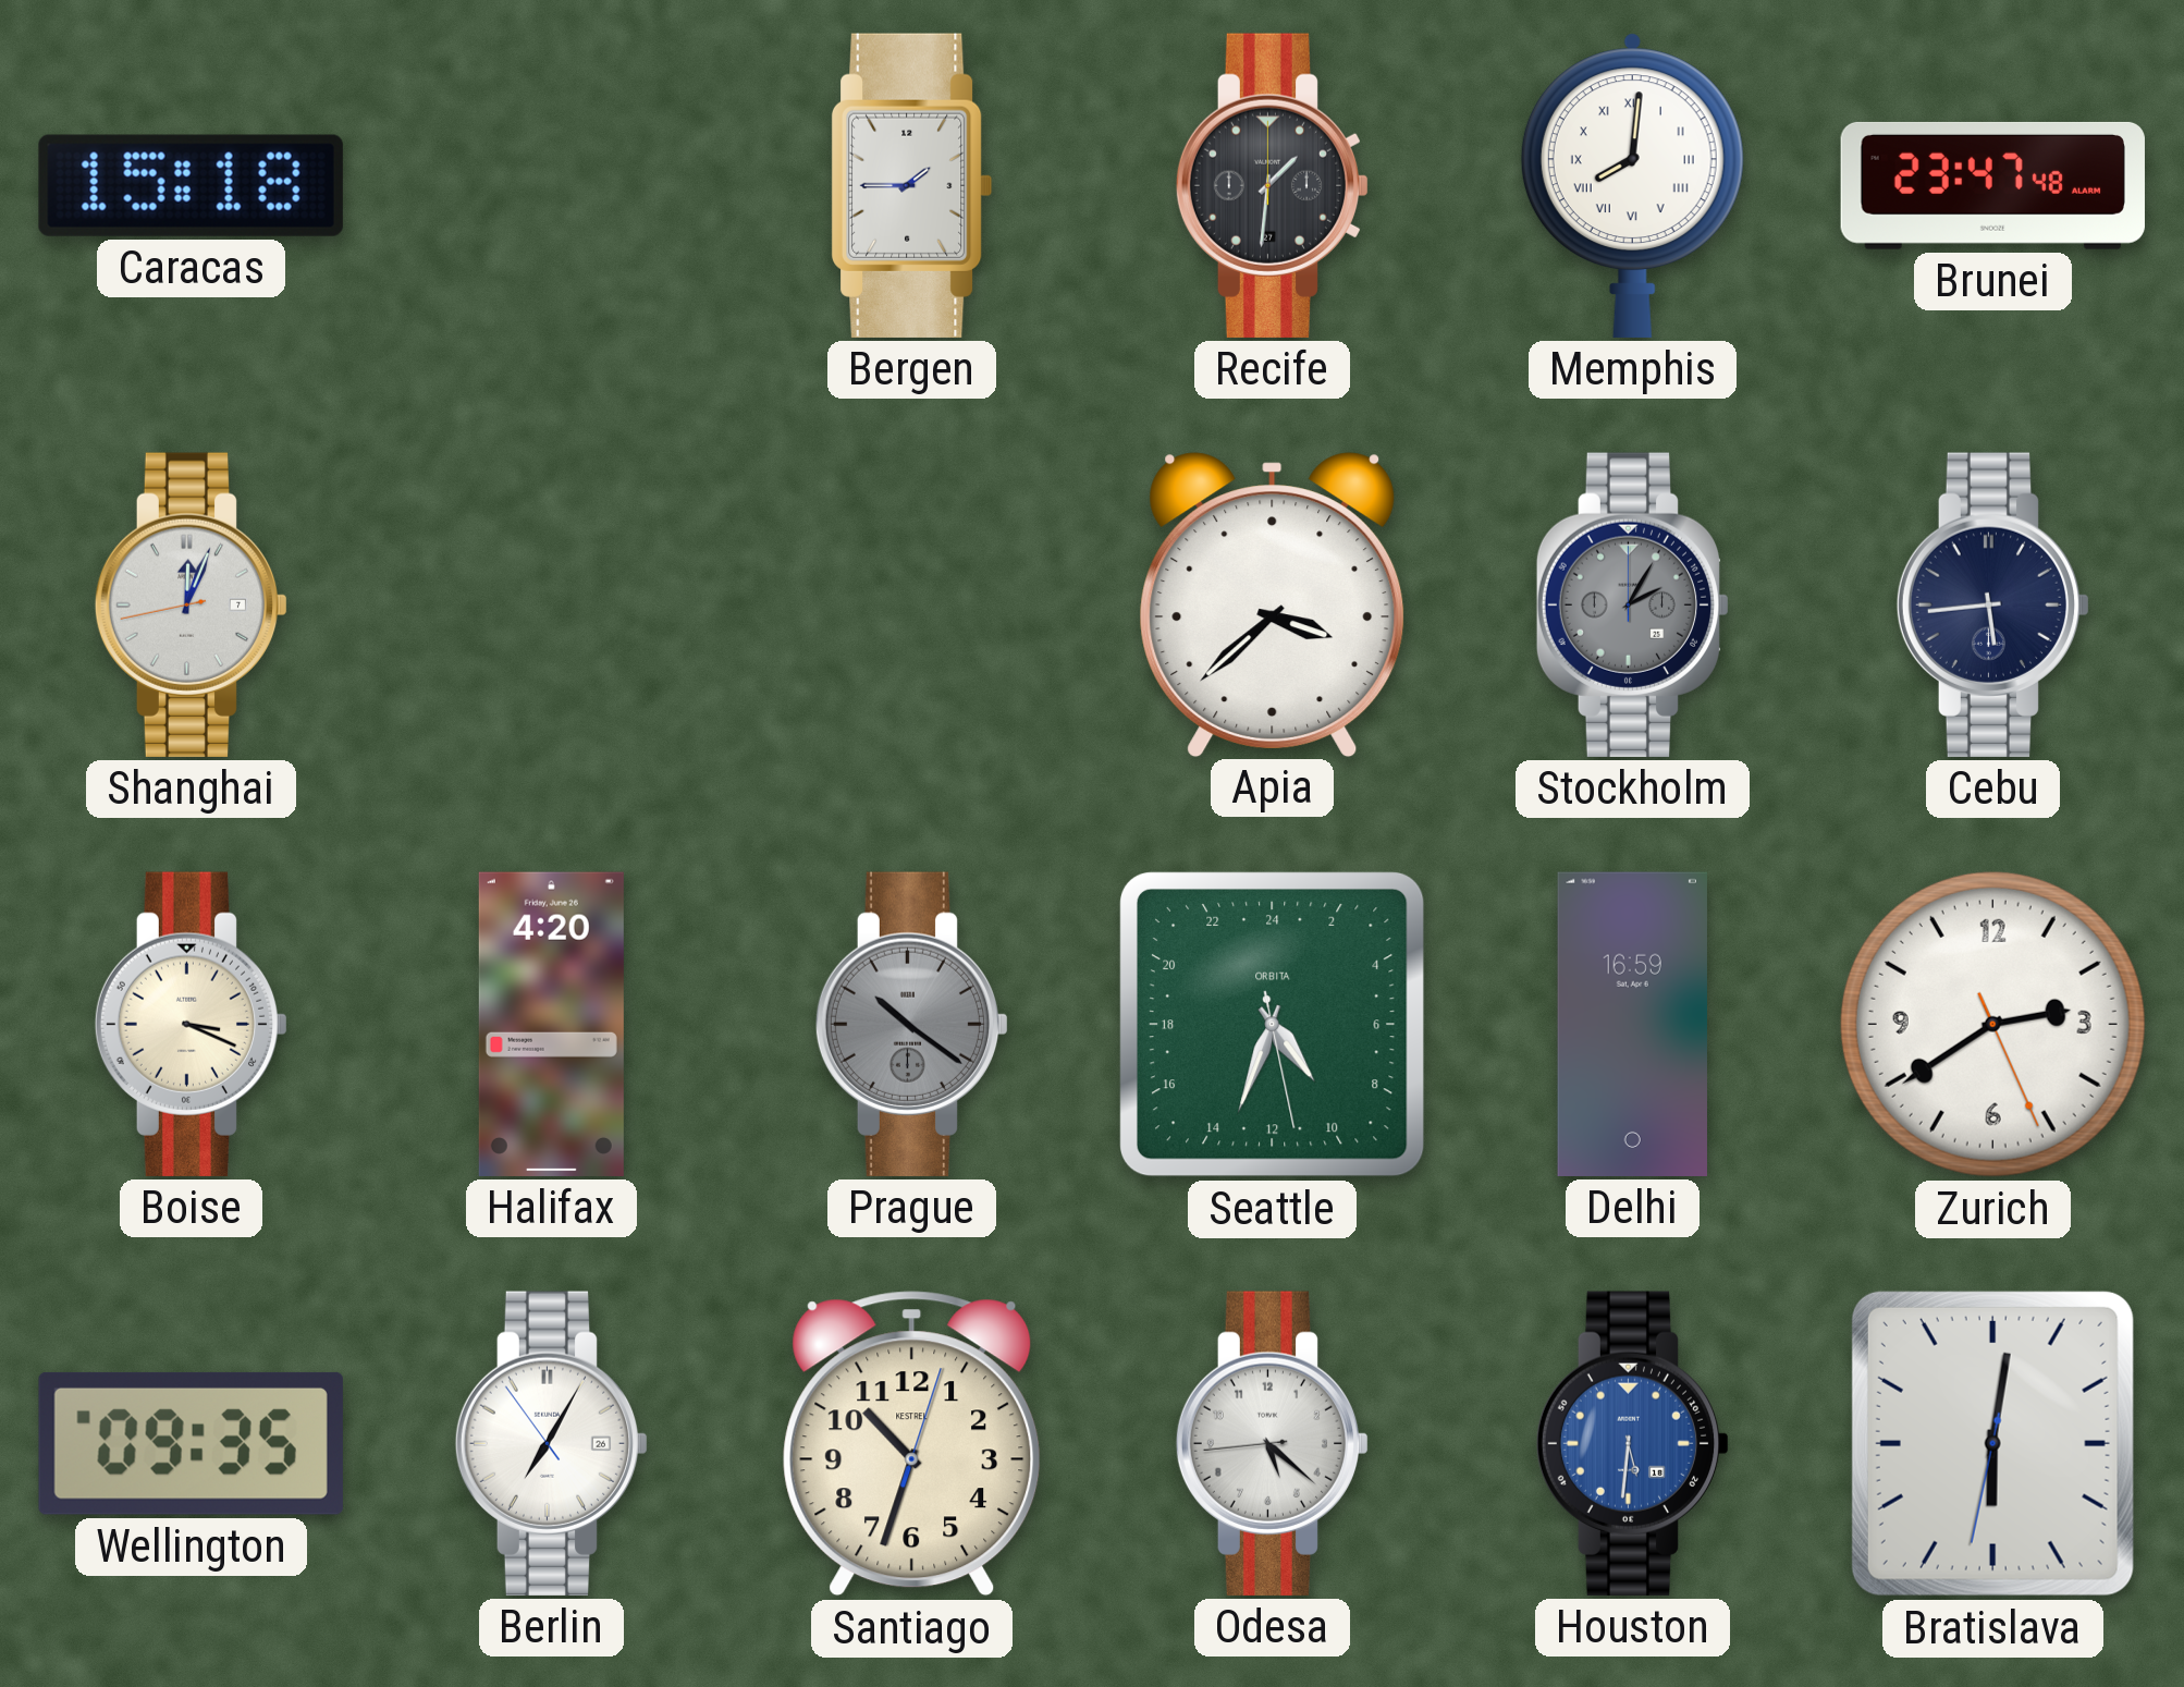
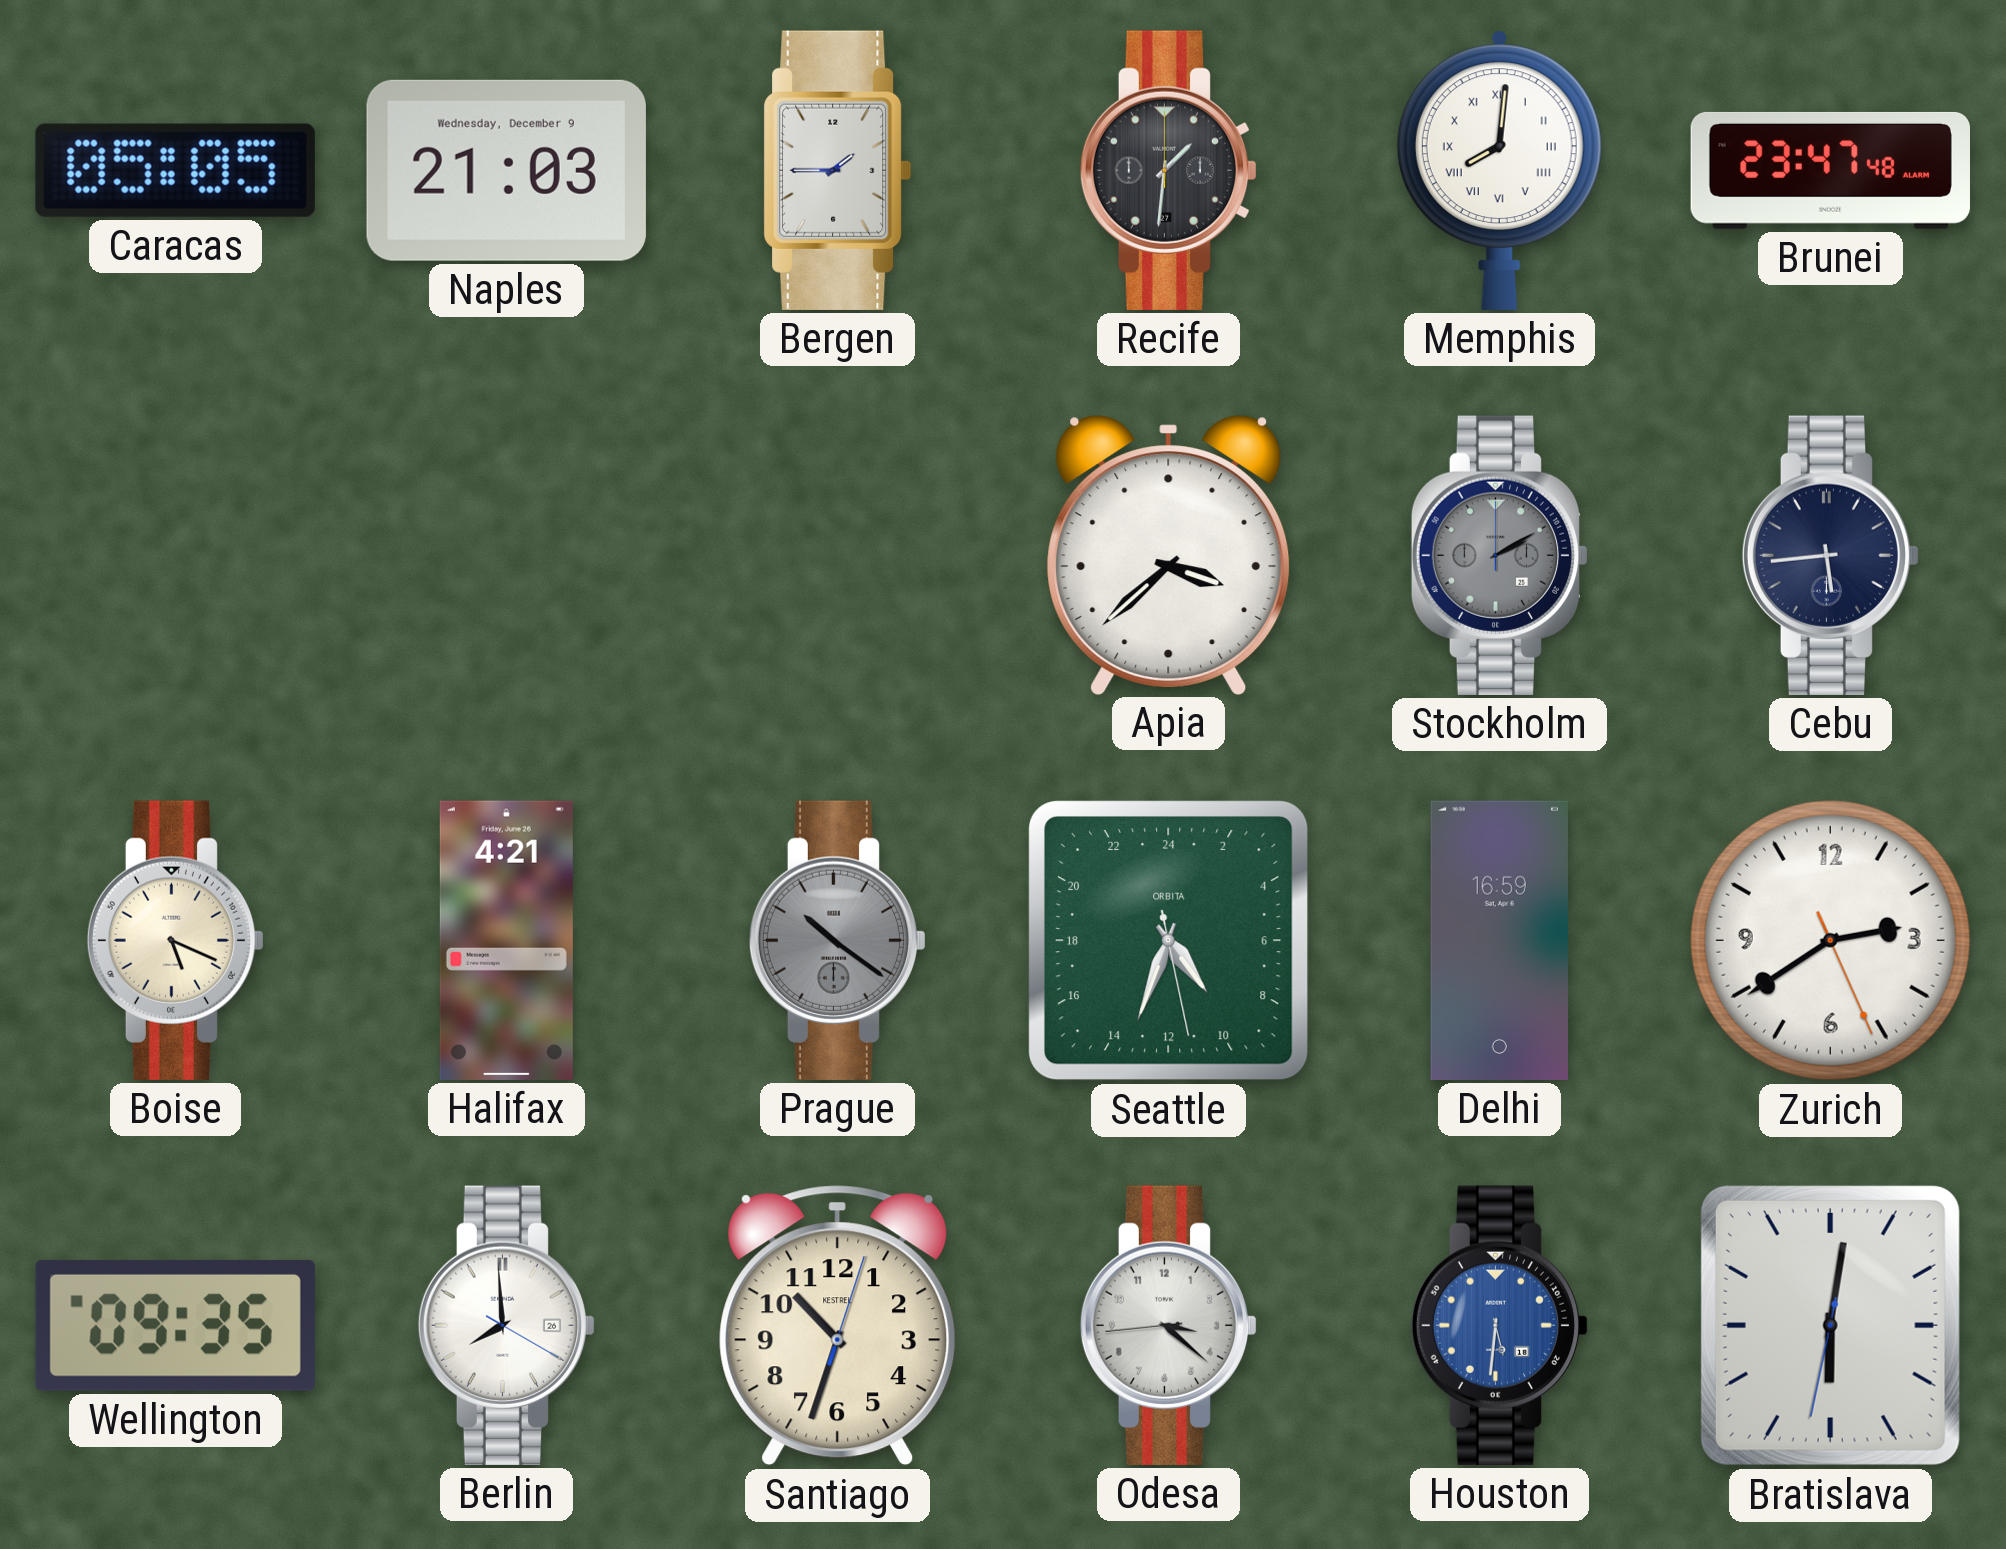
Caracas: 15:18 -> 05:05
Naples: none -> 21:03
Shanghai: 12:03 -> none
Stockholm: 2:05 -> 2:10
Boise: 3:19 -> 5:19
Halifax: 4:20 -> 4:21
Berlin: 7:04 -> 7:59
Odesa: 5:21 -> 3:21
